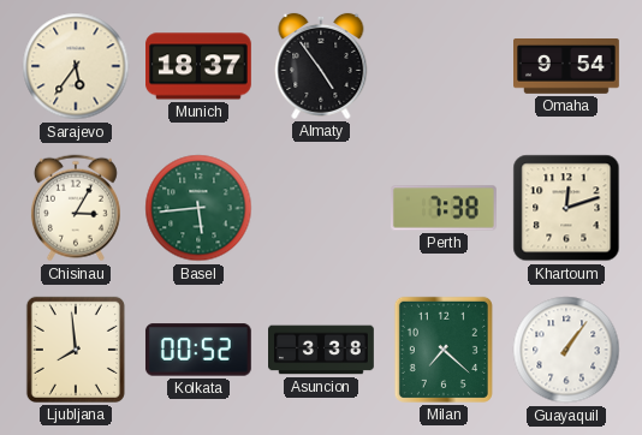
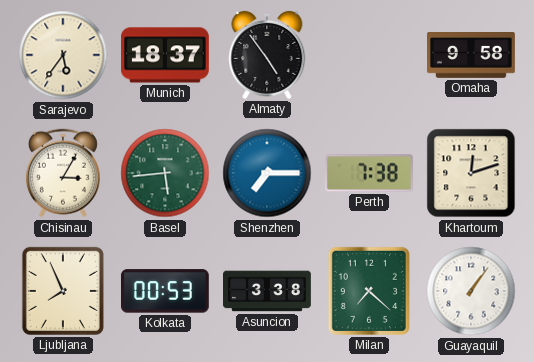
Omaha: 9:54 -> 9:58
Shenzhen: none -> 7:15
Ljubljana: 7:59 -> 7:56
Kolkata: 00:52 -> 00:53
